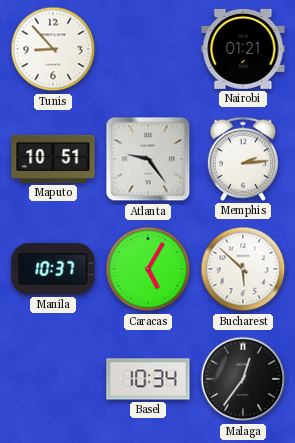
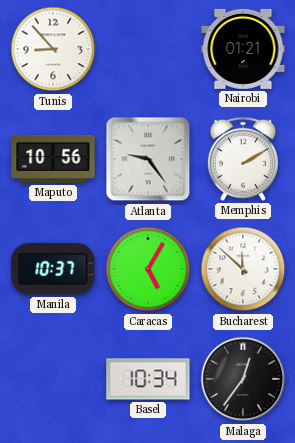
Maputo: 10:51 -> 10:56
Memphis: 2:14 -> 2:10
Bucharest: 5:52 -> 11:52
